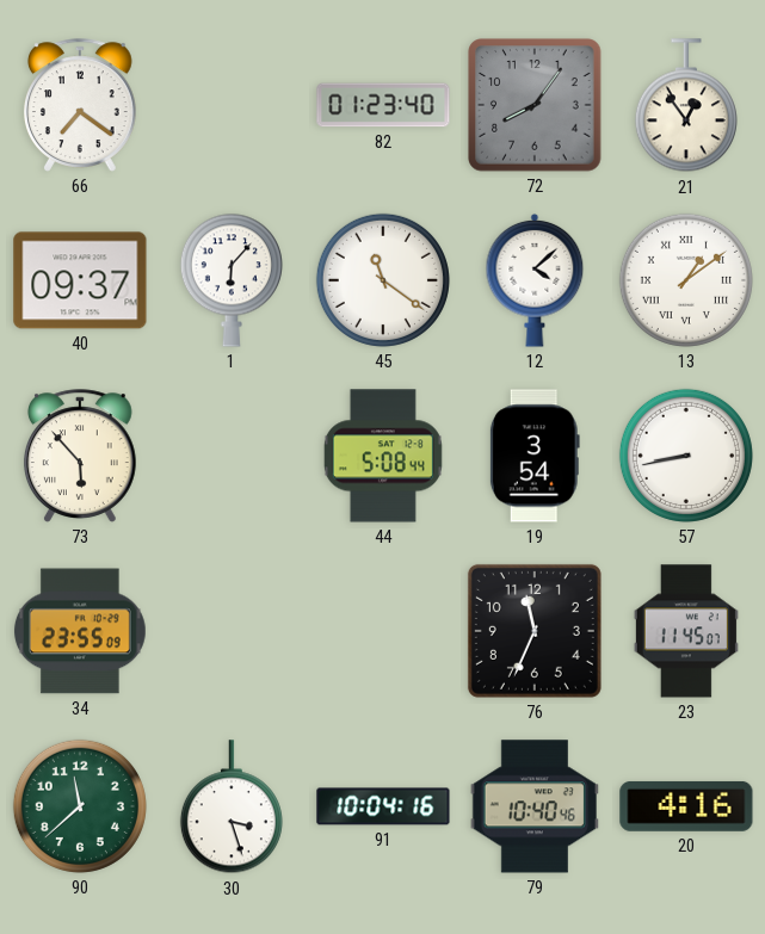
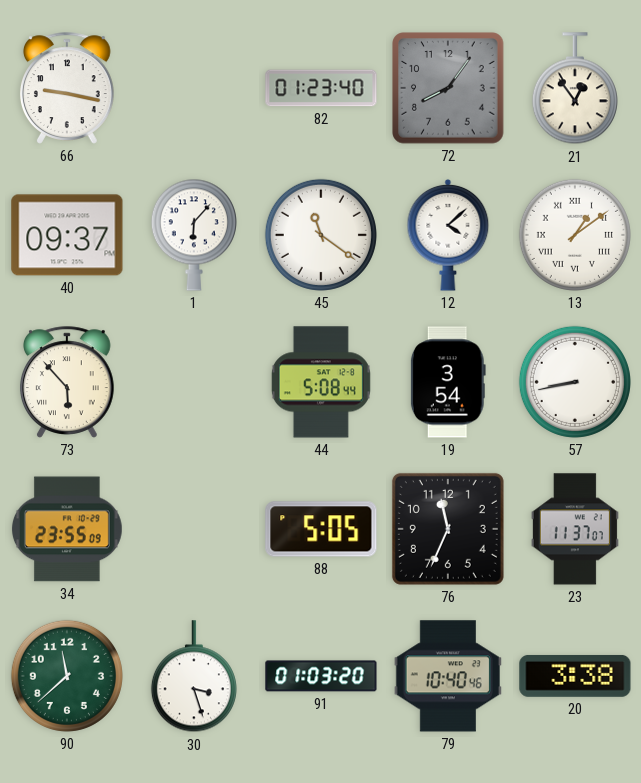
66: 7:21 -> 9:17
88: none -> 5:05
23: 11:45 -> 11:37
91: 10:04 -> 01:03
20: 4:16 -> 3:38
